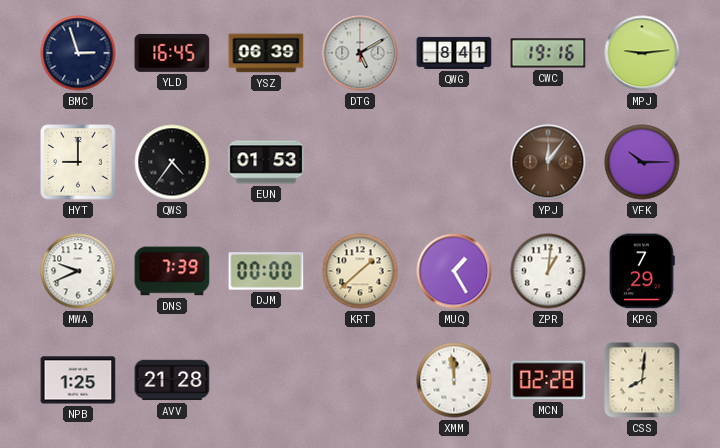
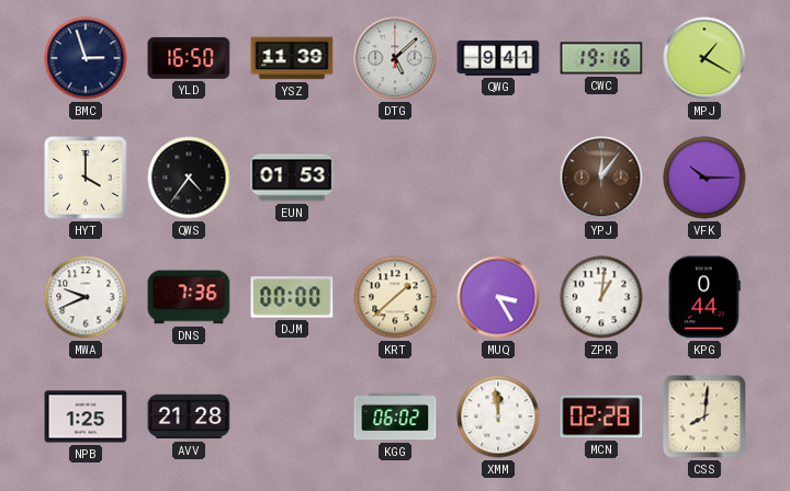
YLD: 16:45 -> 16:50
YSZ: 06:39 -> 11:39
DTG: 5:10 -> 5:08
QWG: 8:41 -> 9:41
MPJ: 9:14 -> 1:20
HYT: 9:00 -> 4:00
DNS: 7:39 -> 7:36
MUQ: 1:25 -> 3:25
KPG: 7:29 -> 0:44
KGG: none -> 06:02
